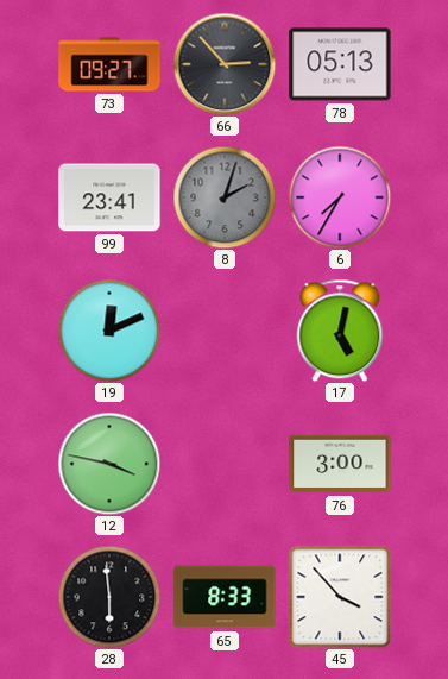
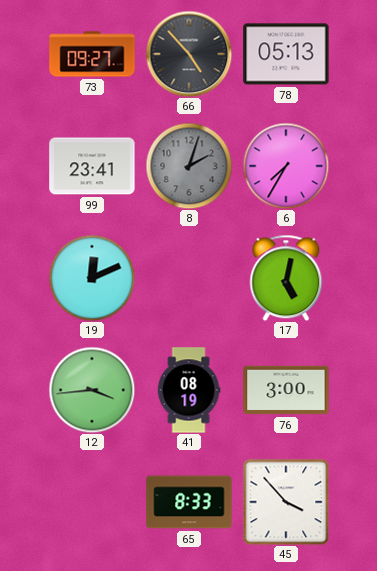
66: 2:53 -> 4:53
12: 3:47 -> 3:44
41: none -> 08:19
28: 5:59 -> none
